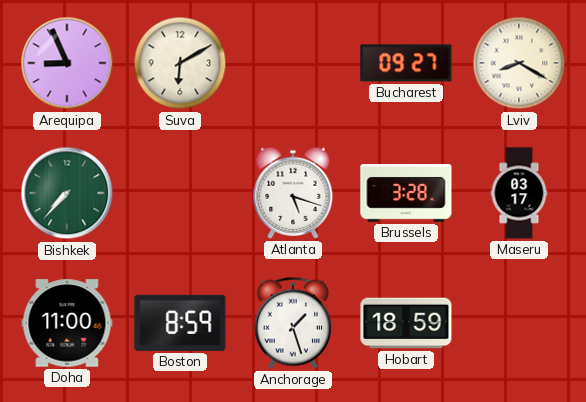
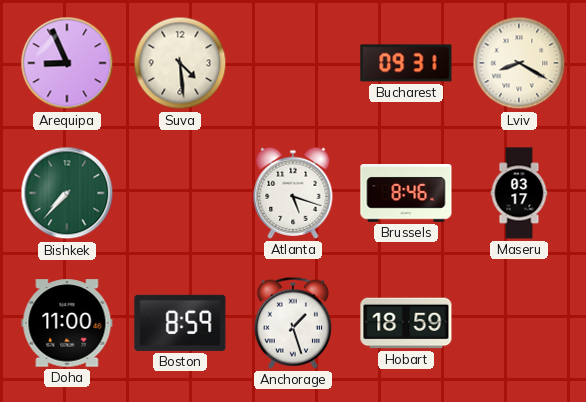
Suva: 6:10 -> 4:29
Bucharest: 09:27 -> 09:31
Brussels: 3:28 -> 8:46
